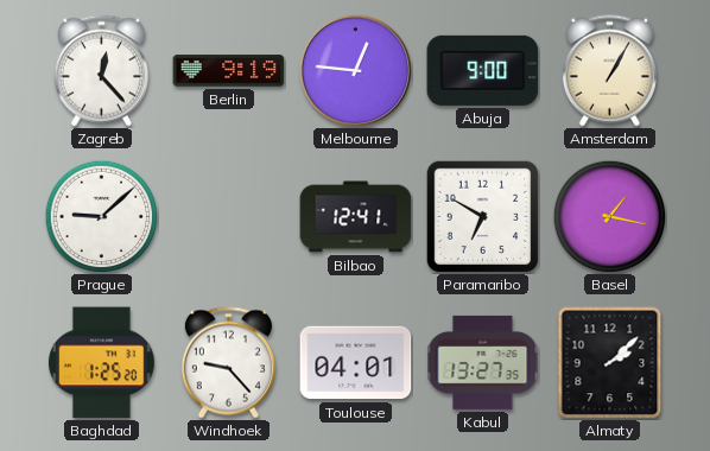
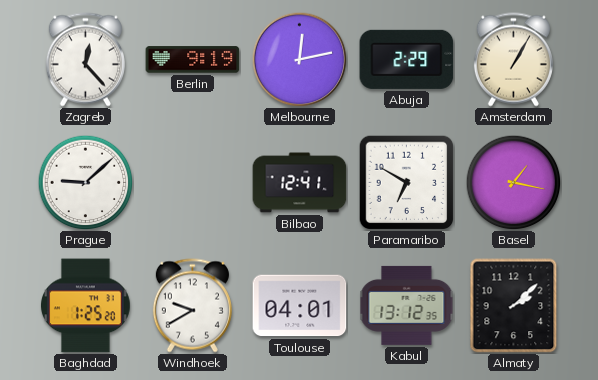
Melbourne: 12:46 -> 12:13
Abuja: 9:00 -> 2:29
Windhoek: 9:23 -> 9:40
Kabul: 13:27 -> 13:12
